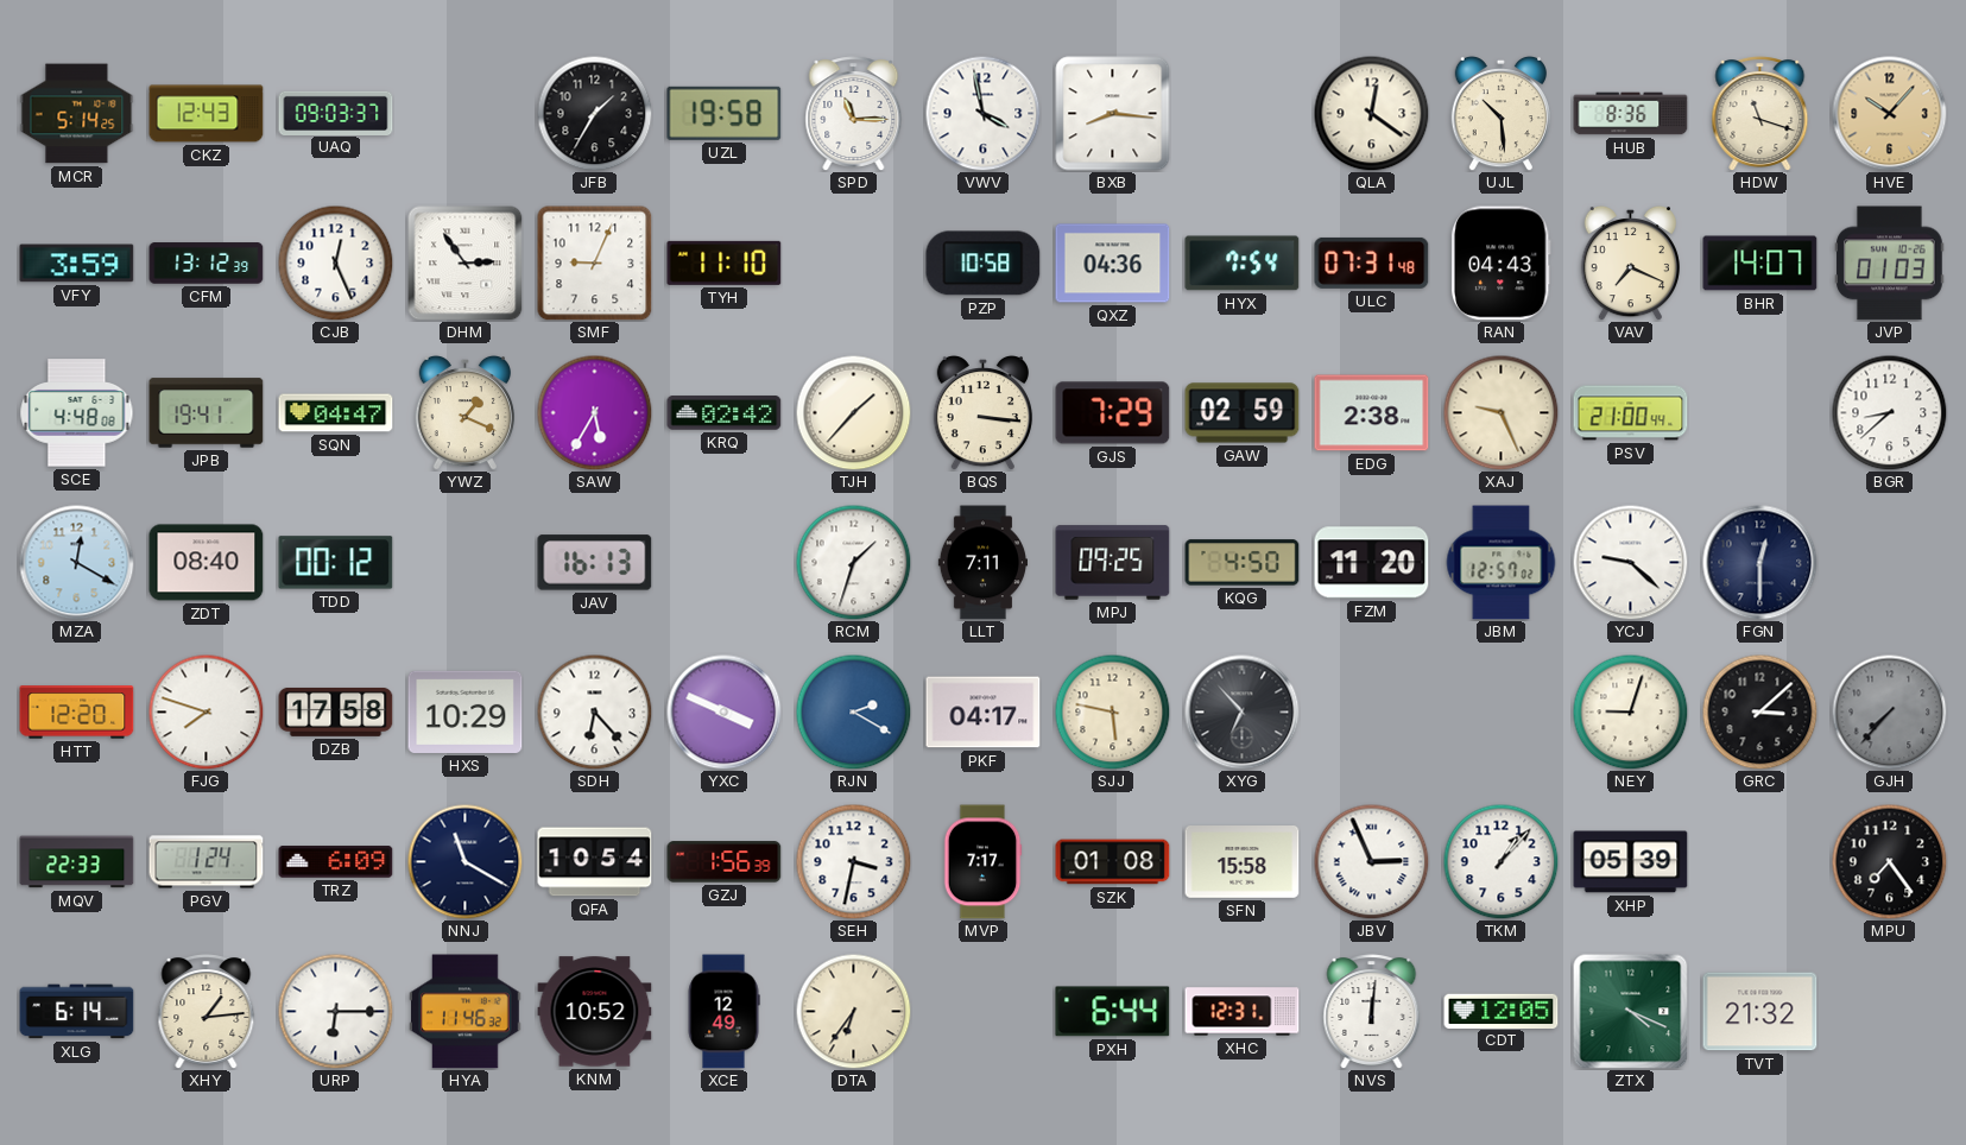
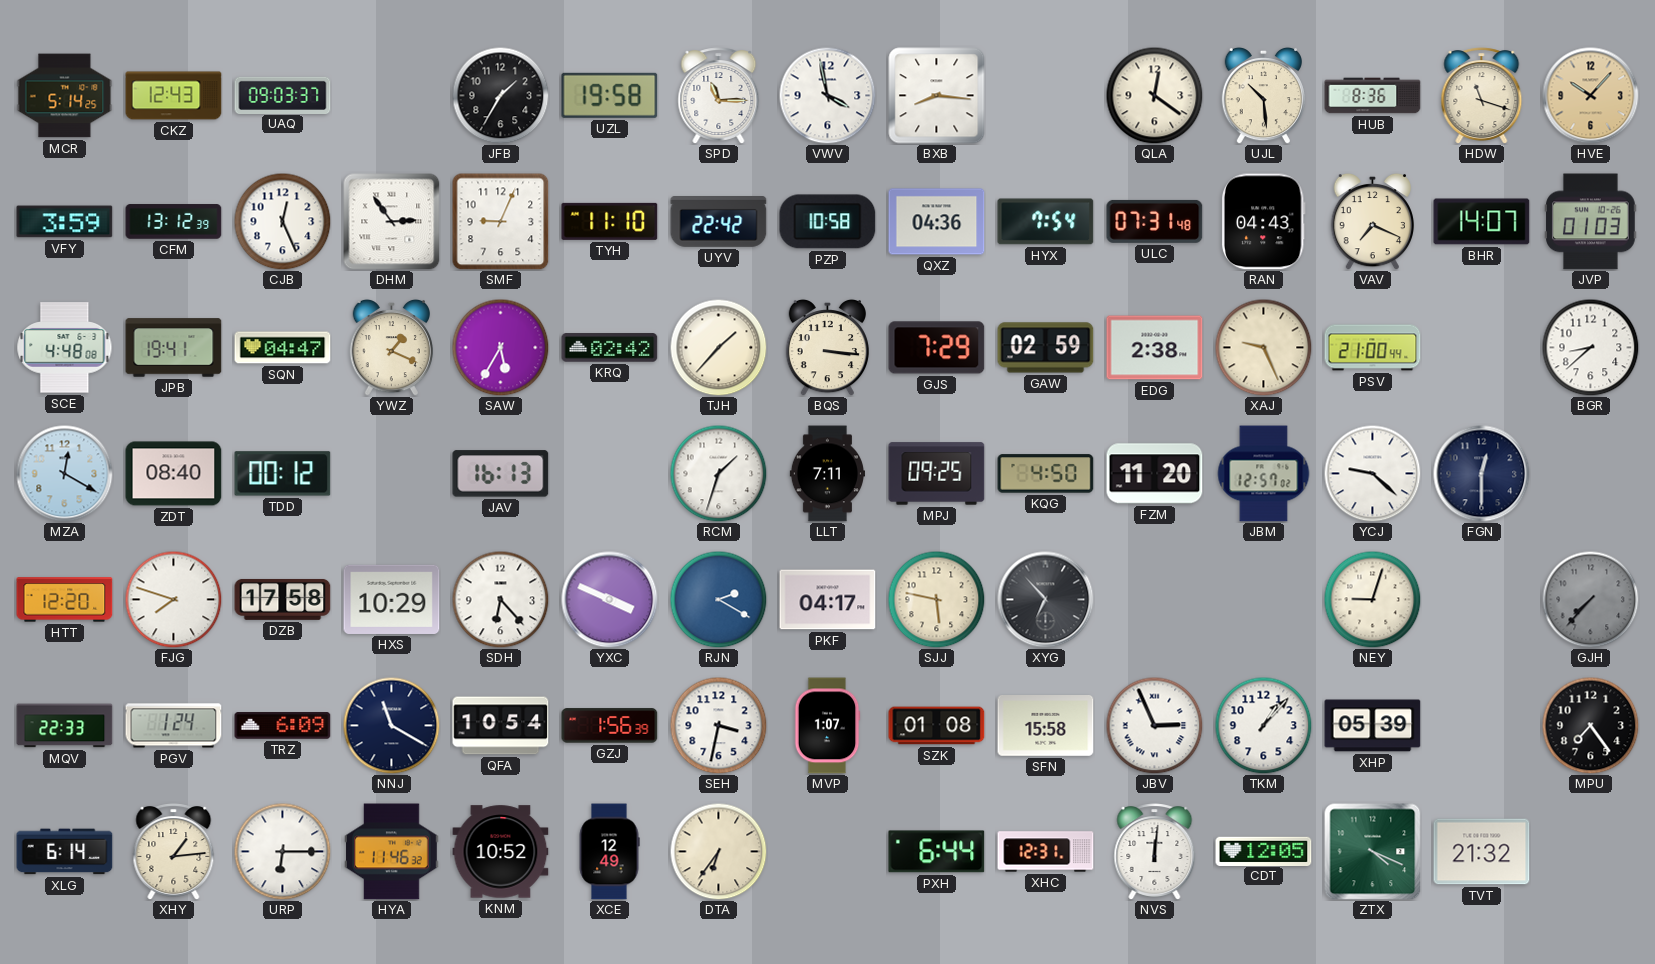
UYV: none -> 22:42
GRC: 3:08 -> none
MVP: 7:17 -> 1:07
